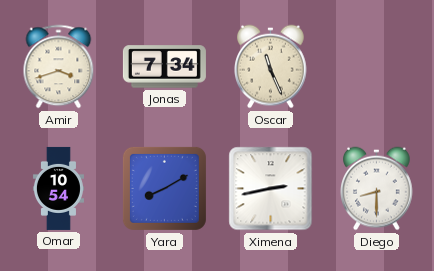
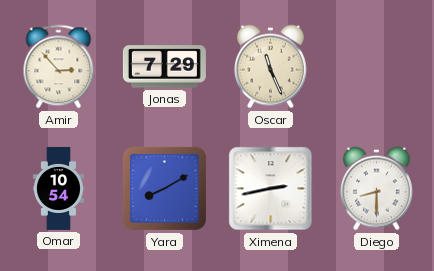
Amir: 3:42 -> 2:53
Jonas: 7:34 -> 7:29
